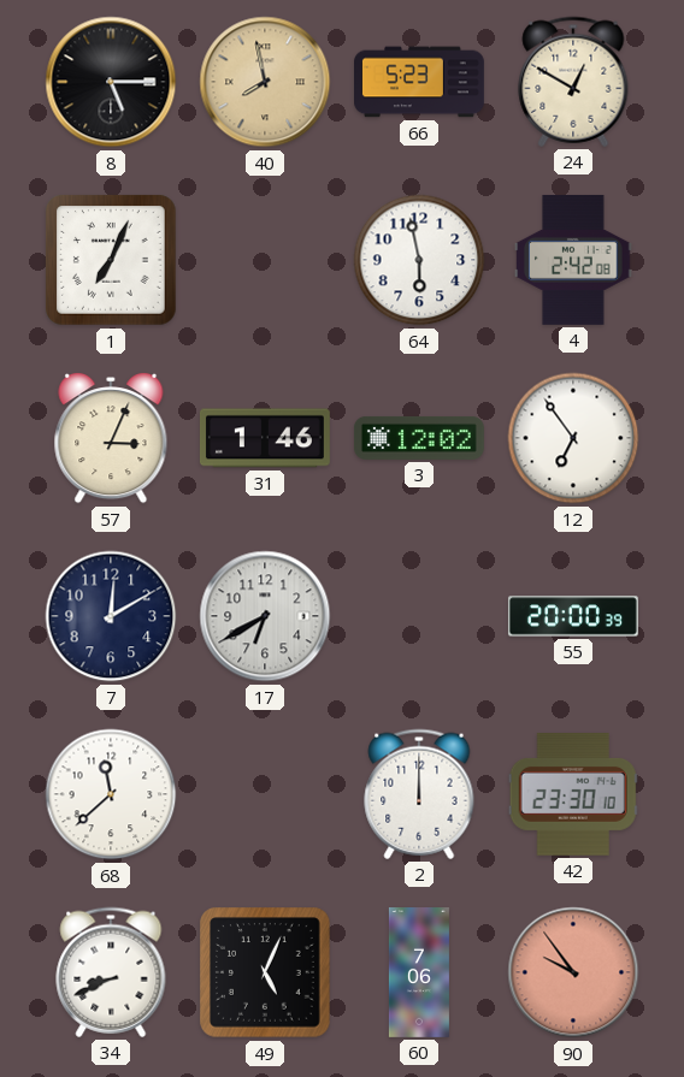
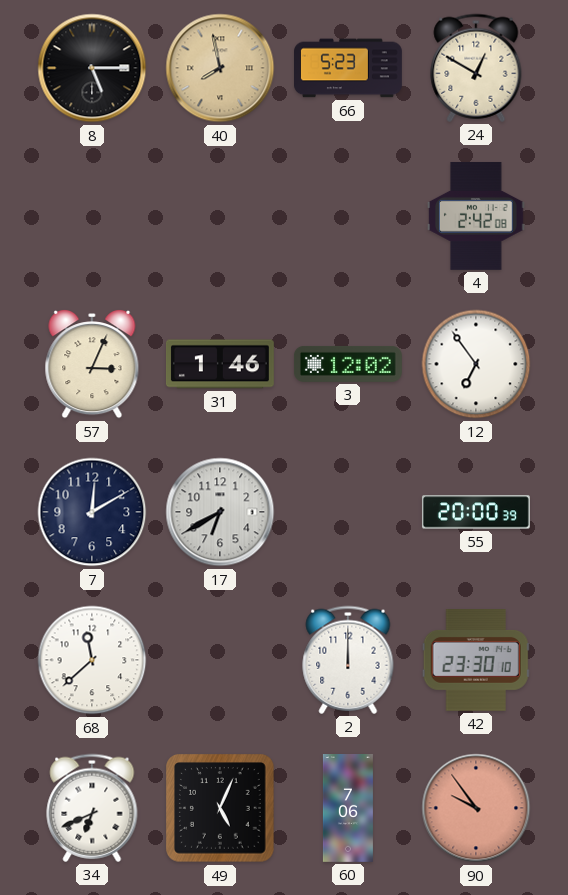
1: 7:04 -> none
64: 5:58 -> none
34: 8:41 -> 6:41
